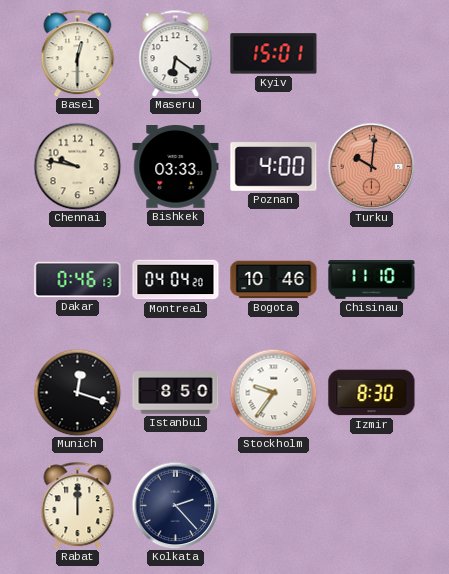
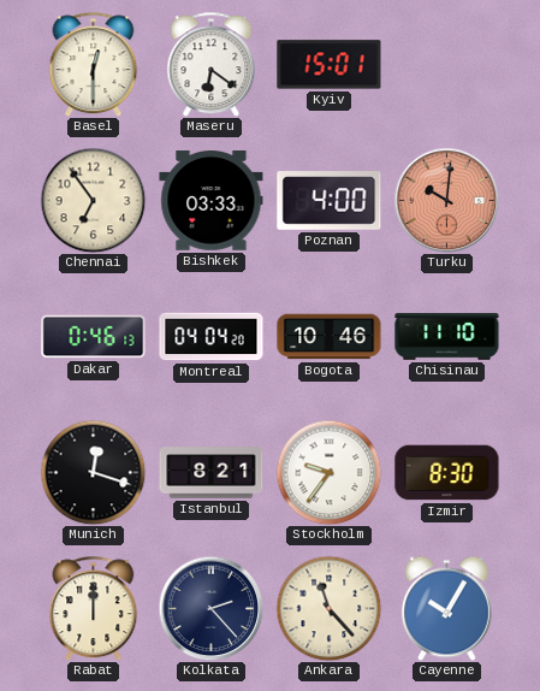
Chennai: 9:47 -> 6:54
Istanbul: 8:50 -> 8:21
Ankara: none -> 11:23
Cayenne: none -> 10:05
